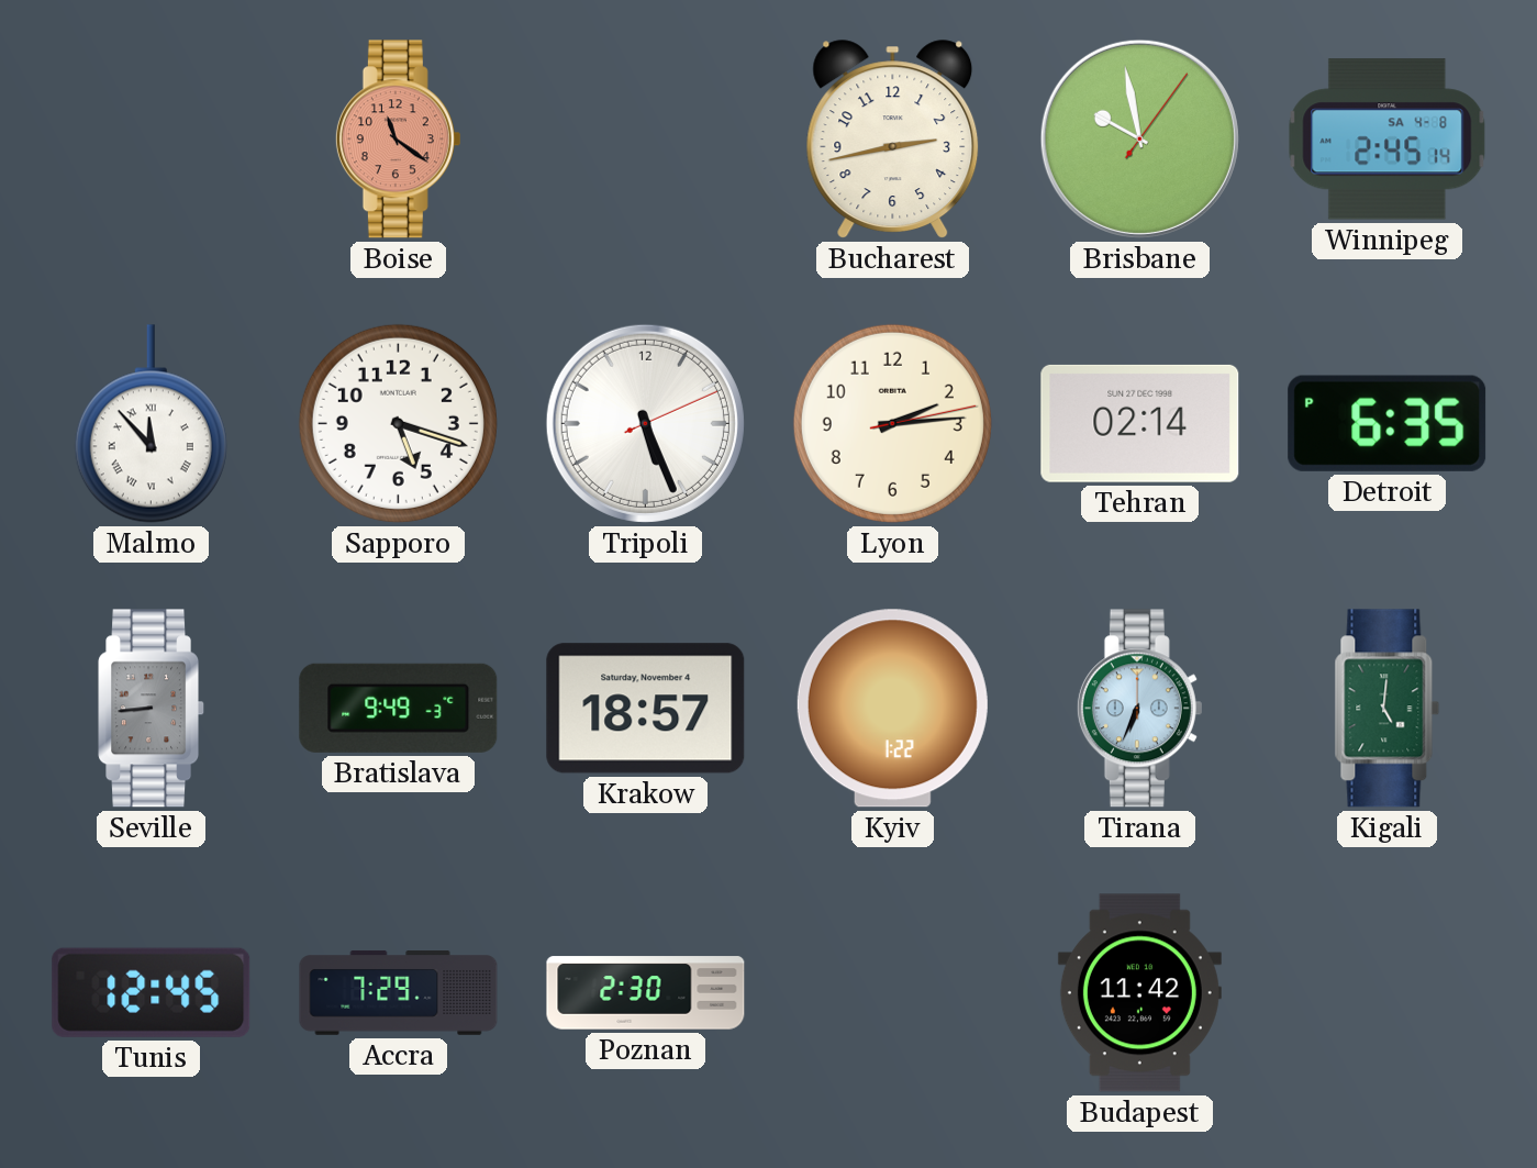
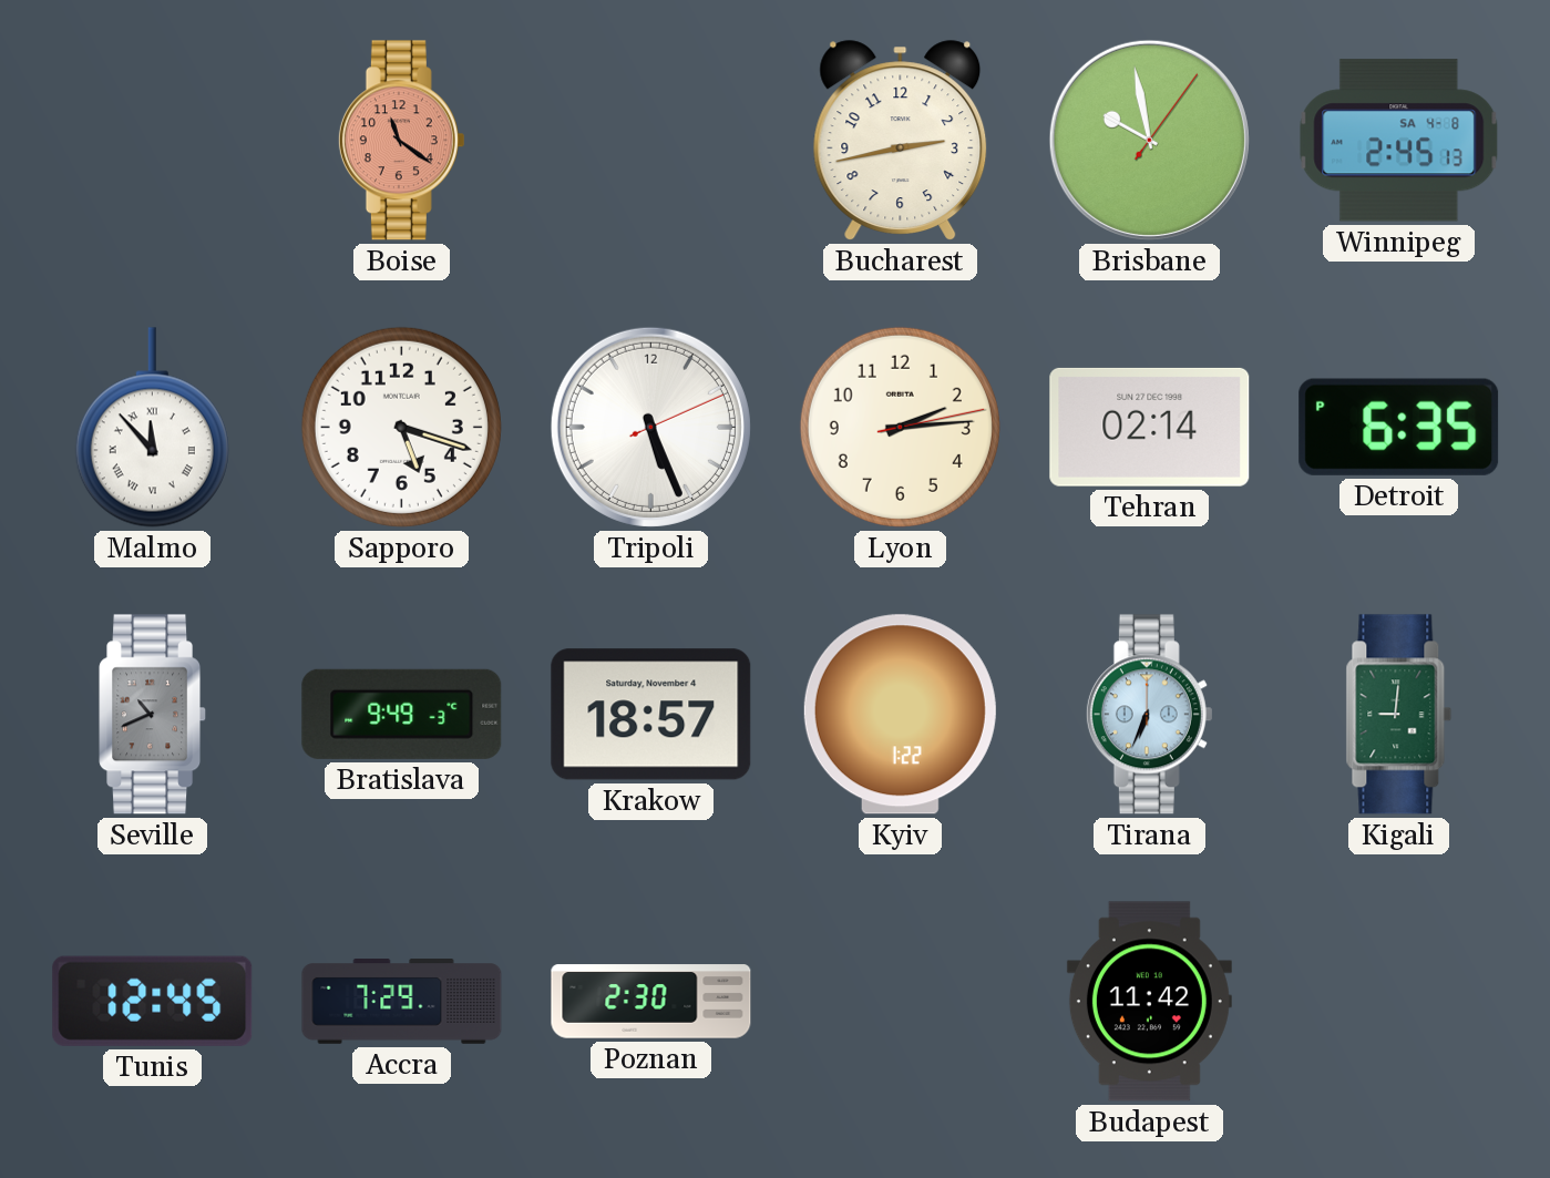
Winnipeg: 2:45:14 -> 2:45:13
Seville: 8:44 -> 10:41
Kigali: 5:01 -> 9:01
